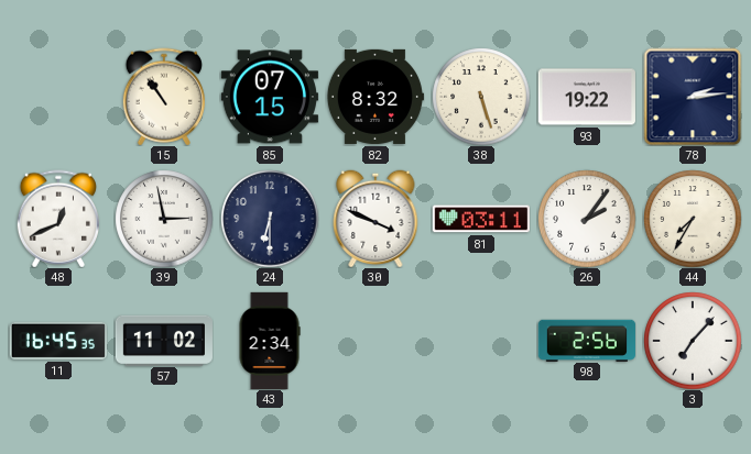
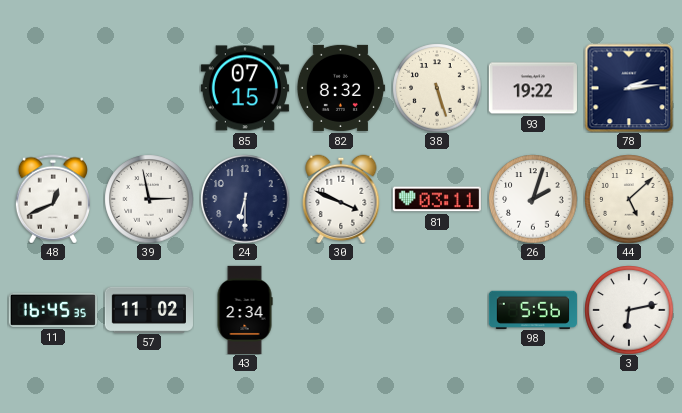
15: 10:54 -> none
26: 2:06 -> 2:03
44: 7:35 -> 5:08
98: 2:56 -> 5:56
3: 7:07 -> 6:13
